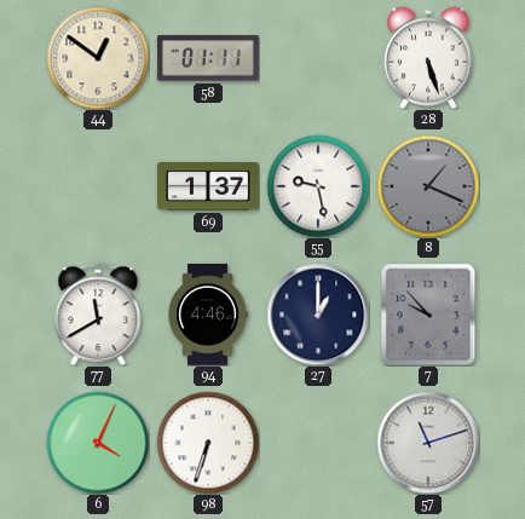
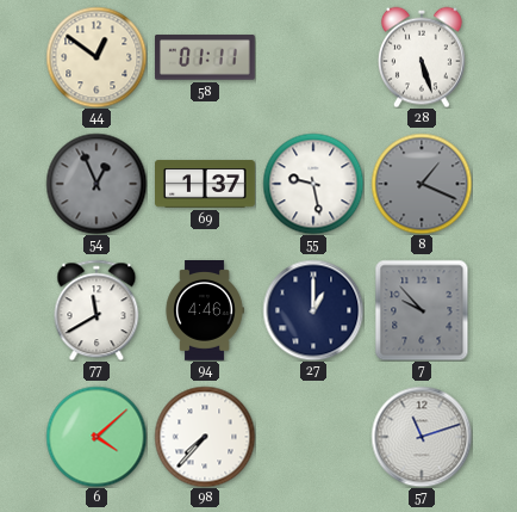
54: none -> 12:56
6: 4:04 -> 4:08
98: 6:33 -> 7:37
